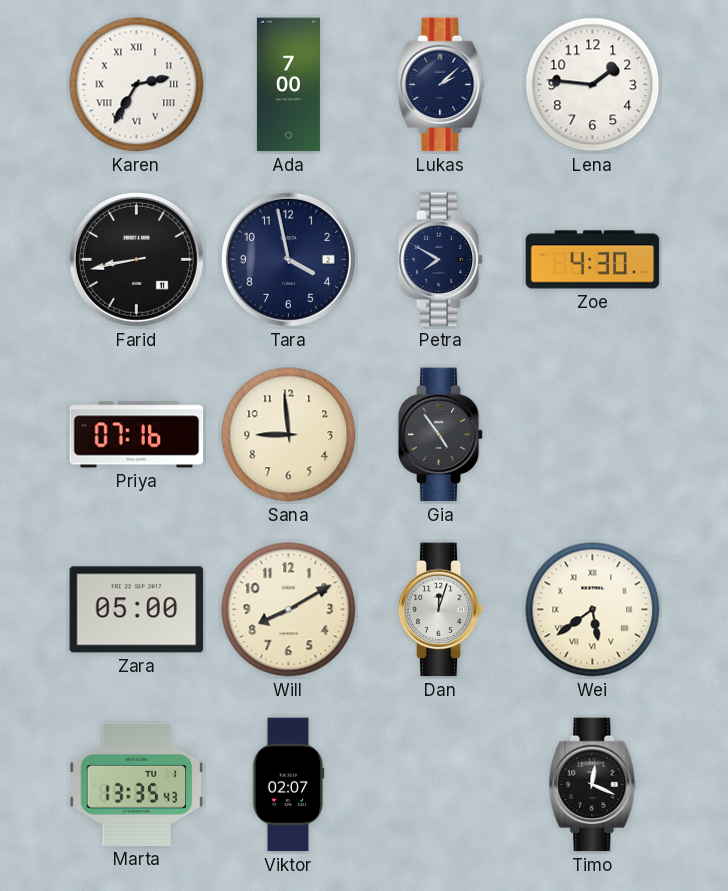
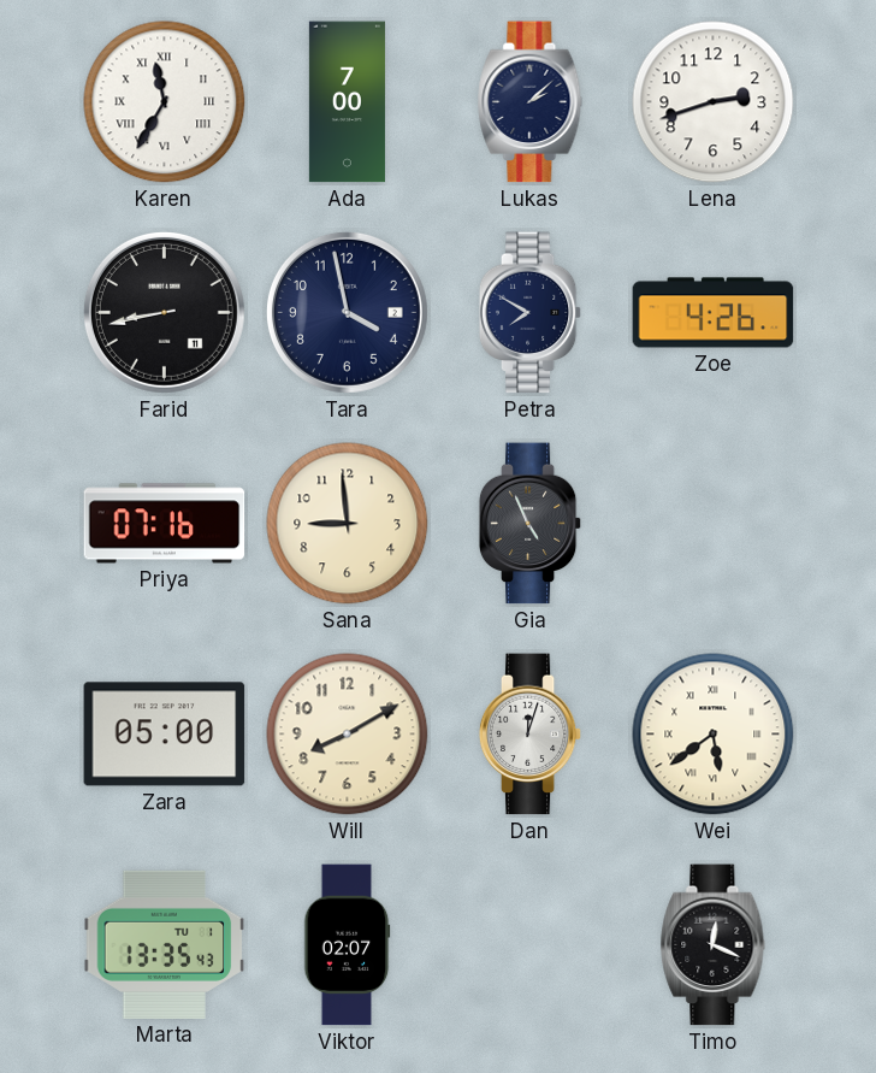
Karen: 2:35 -> 11:35
Lena: 1:46 -> 2:42
Zoe: 4:30 -> 4:26
Gia: 4:54 -> 4:56
